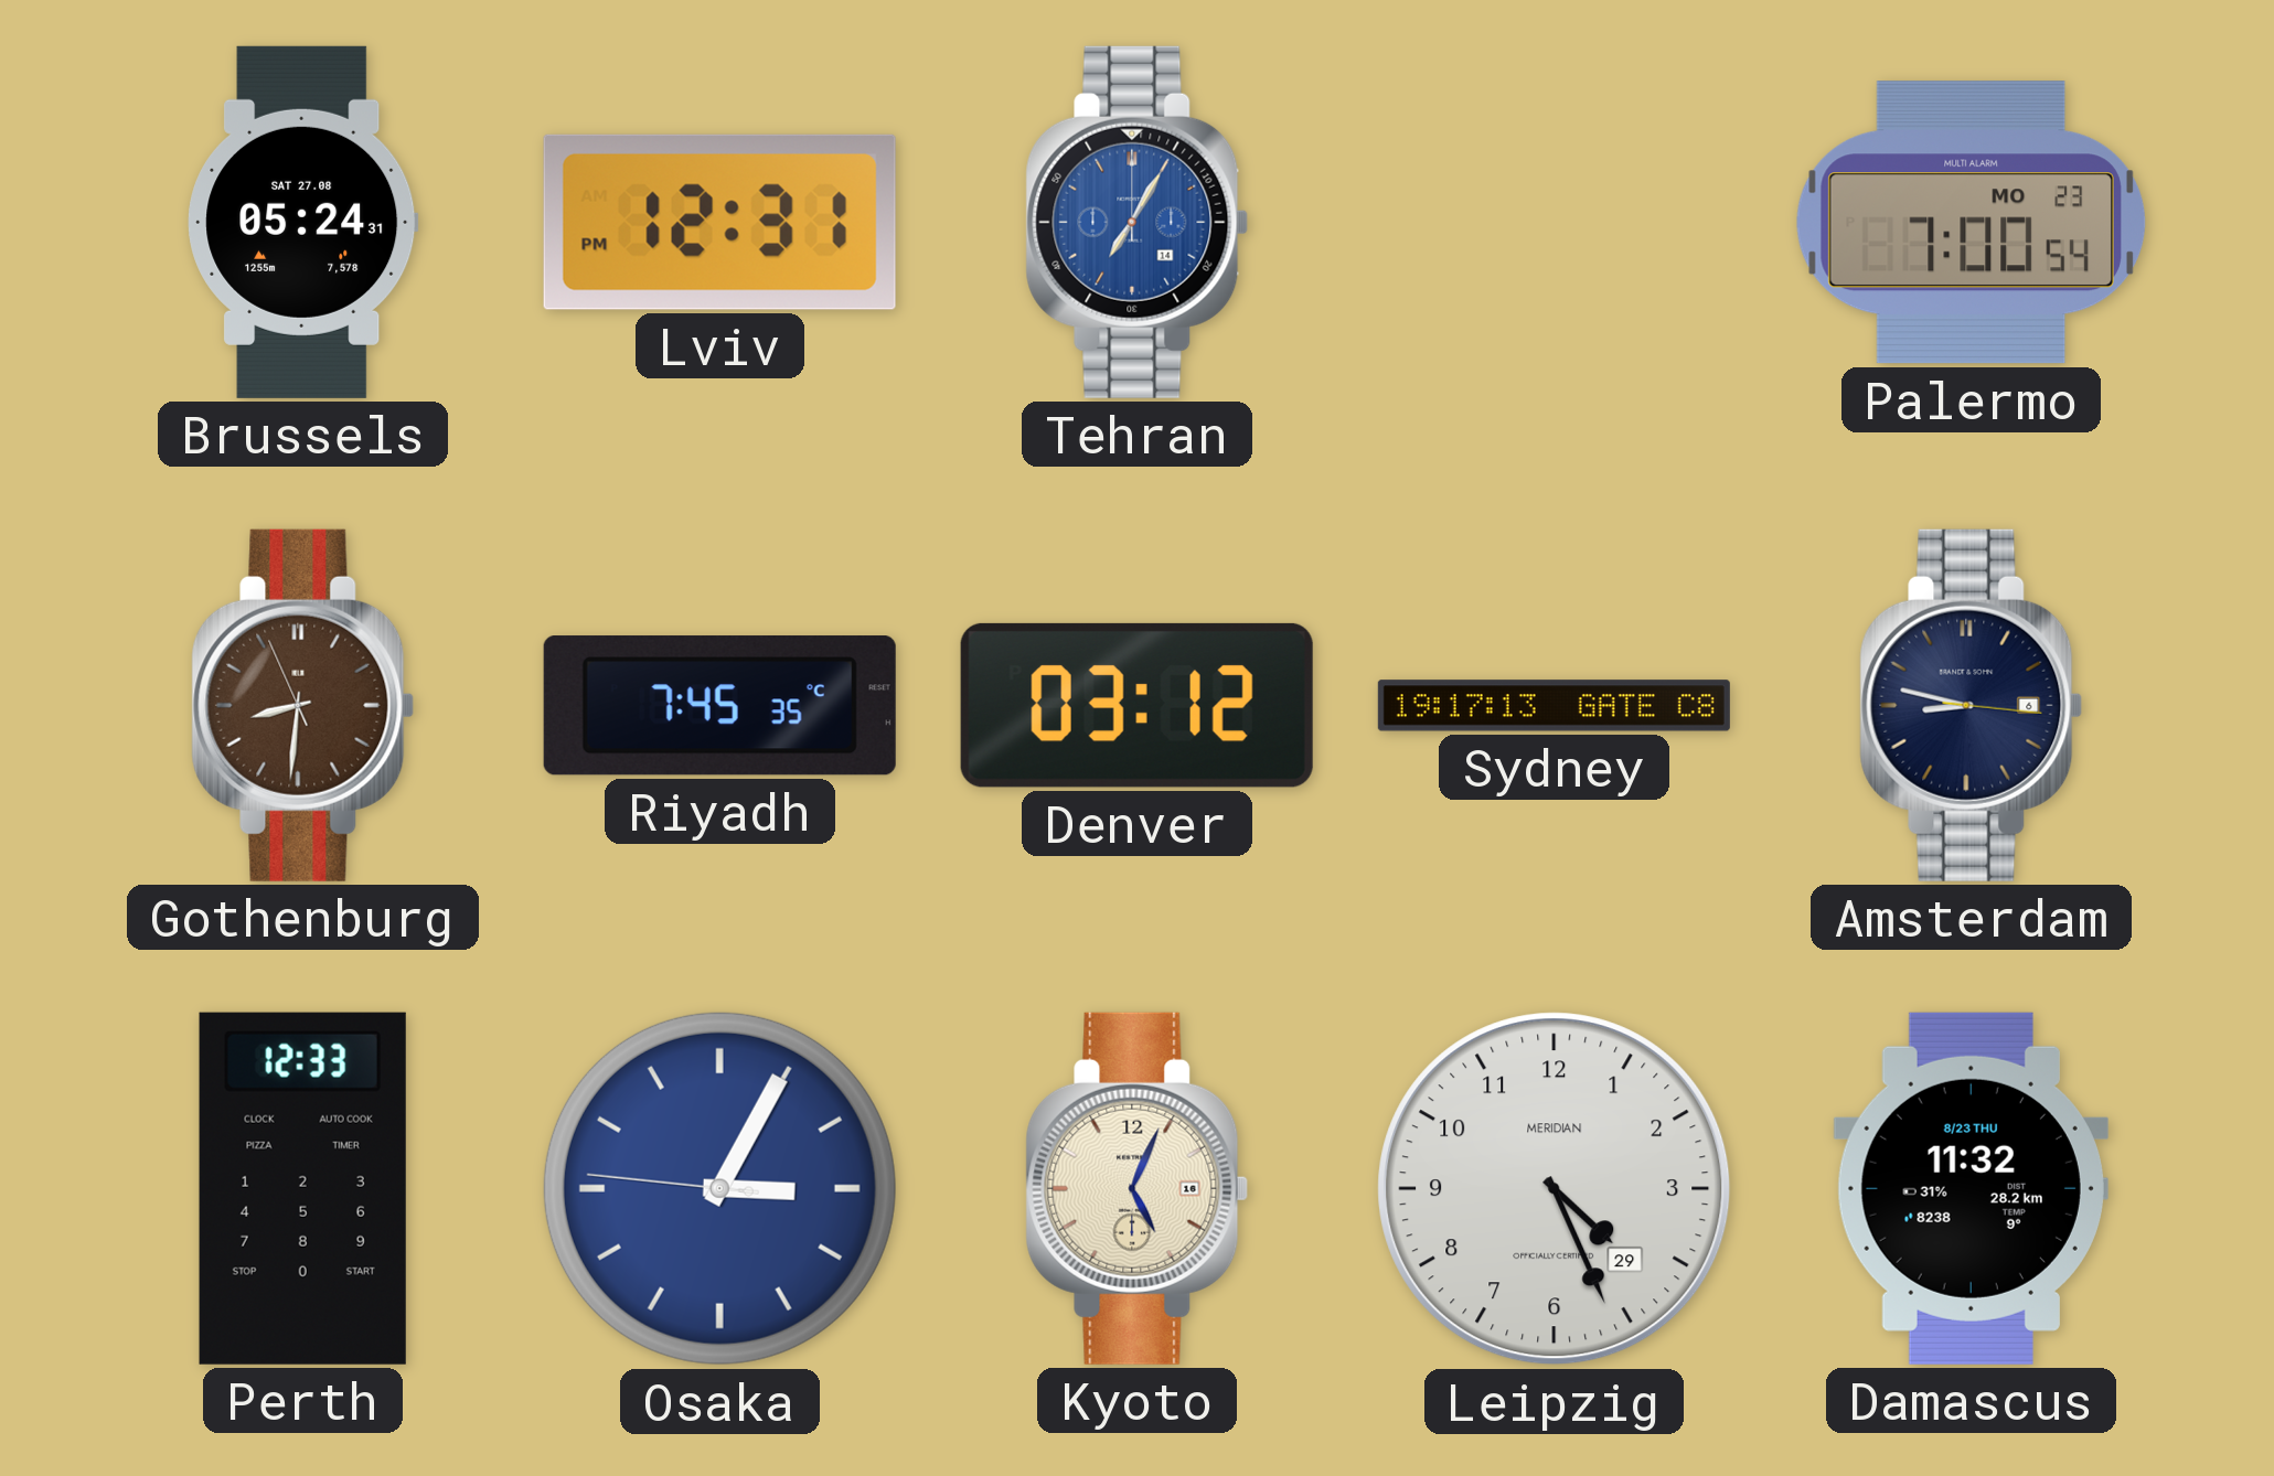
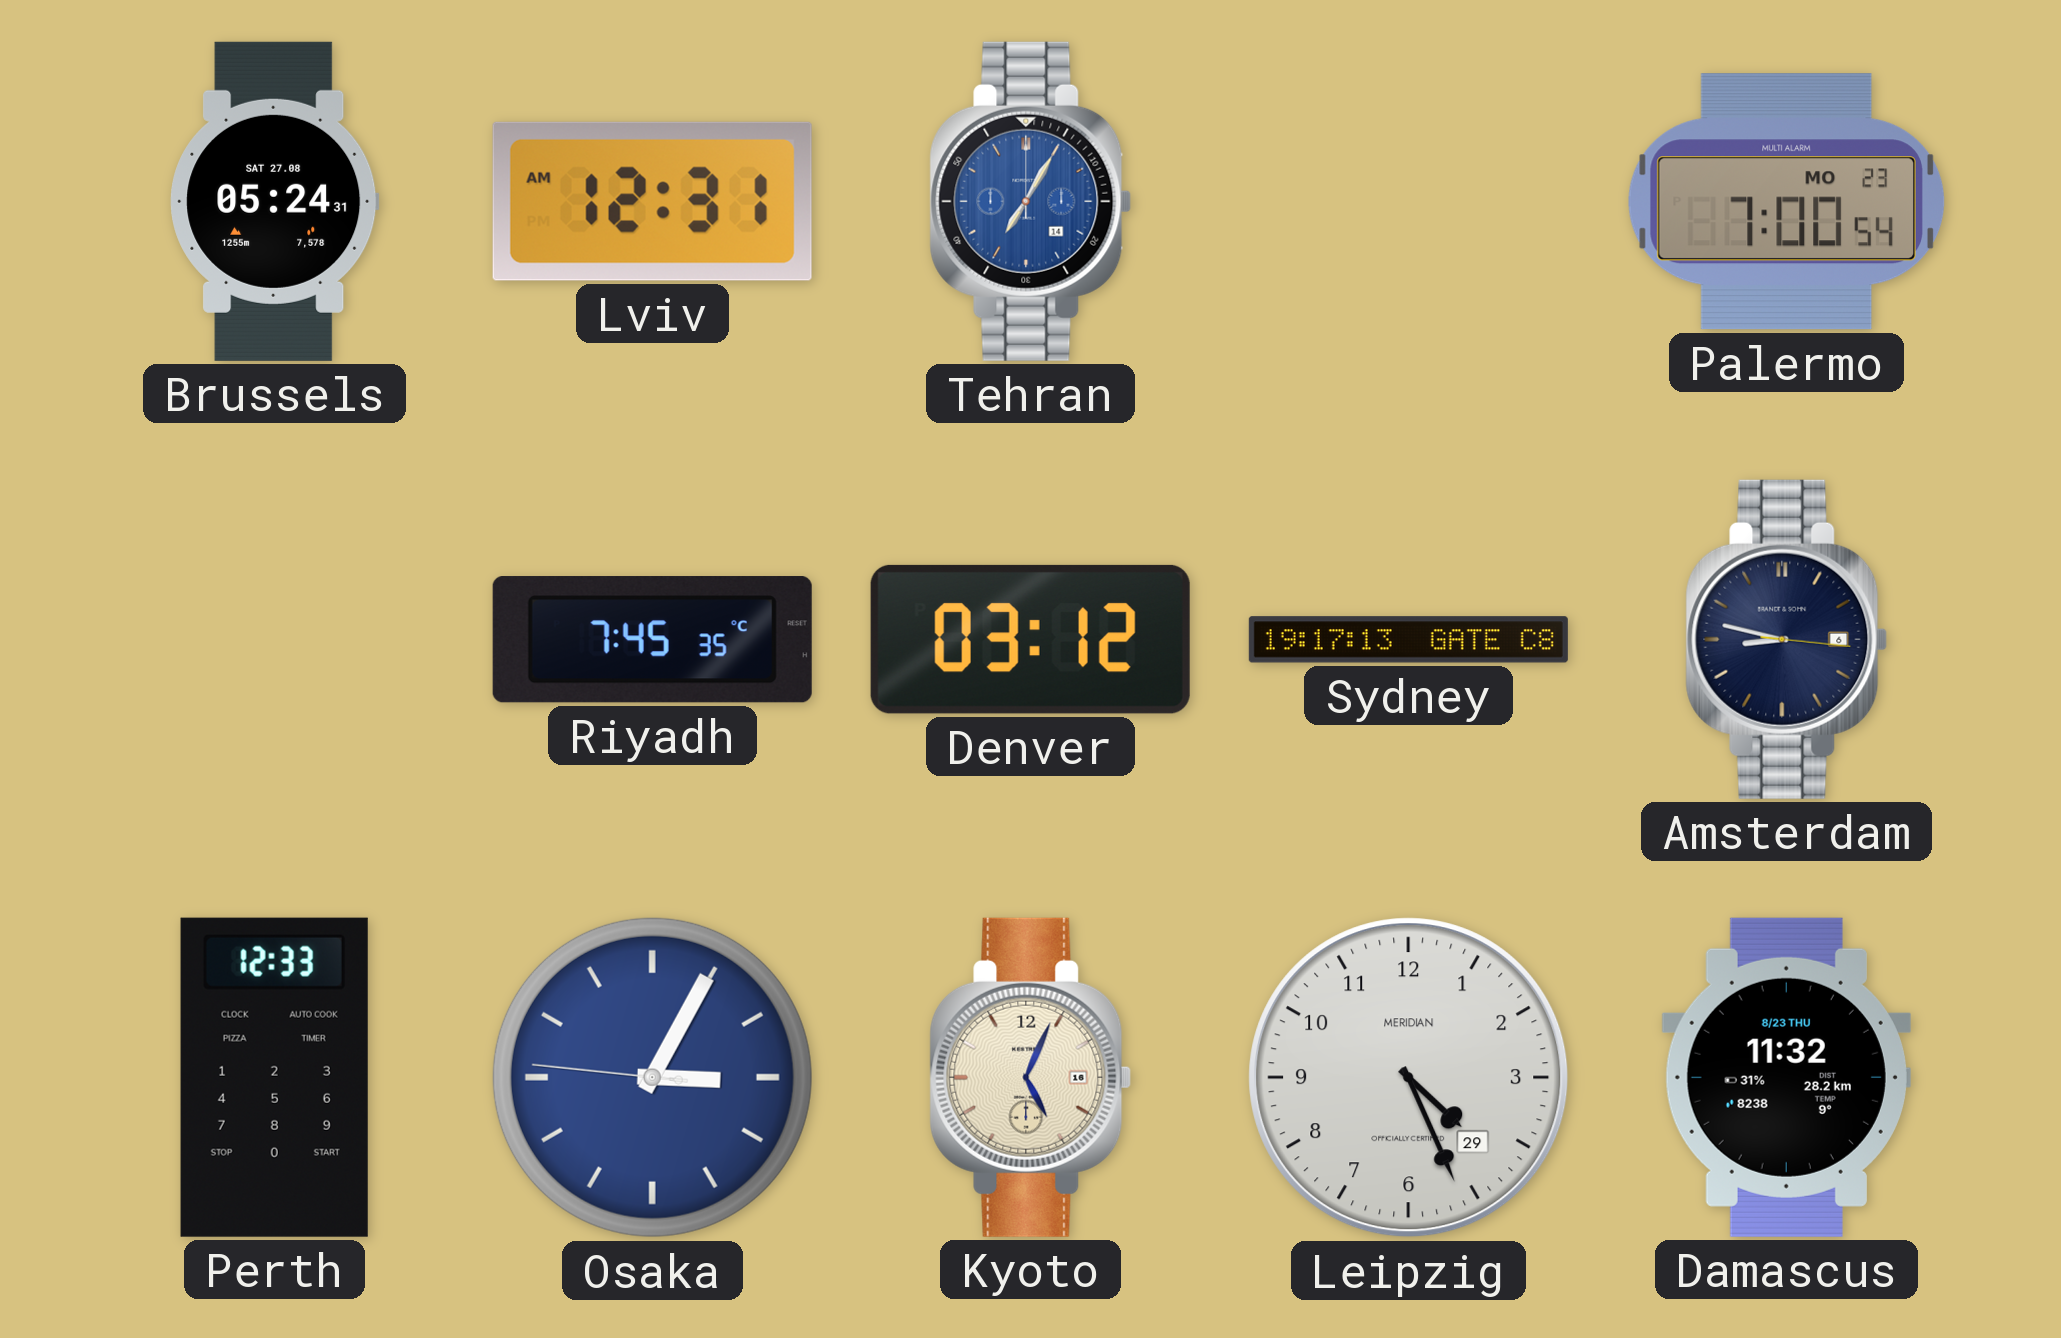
Lviv: 12:31 PM -> 12:31 AM
Gothenburg: 8:30 -> none
